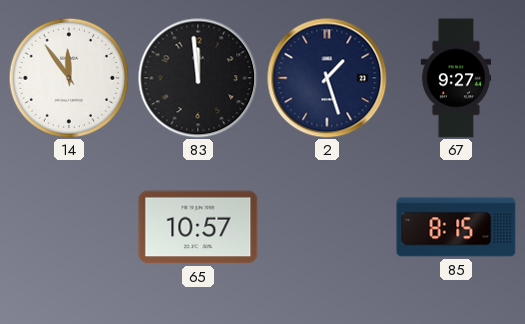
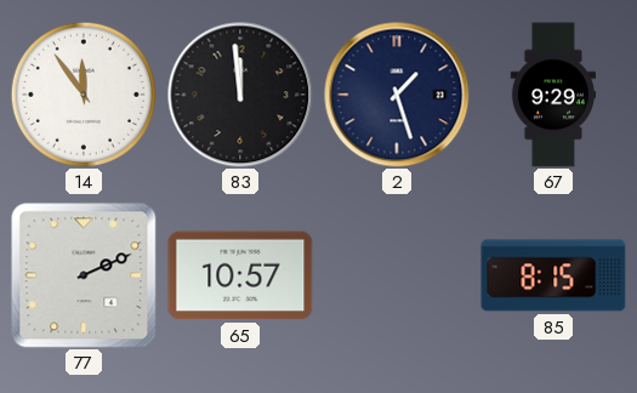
67: 9:27 -> 9:29
77: none -> 2:11
